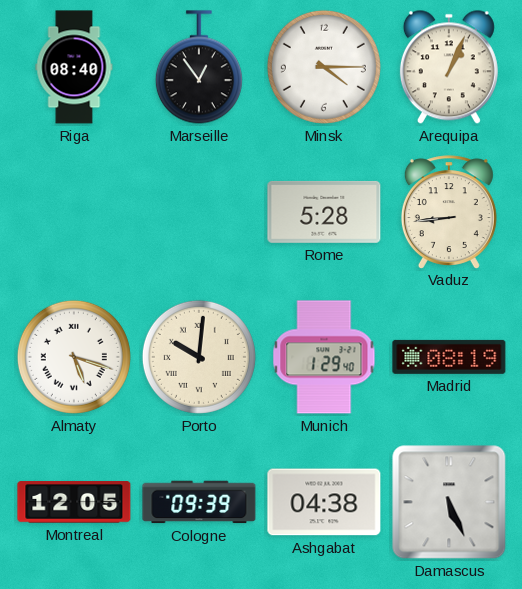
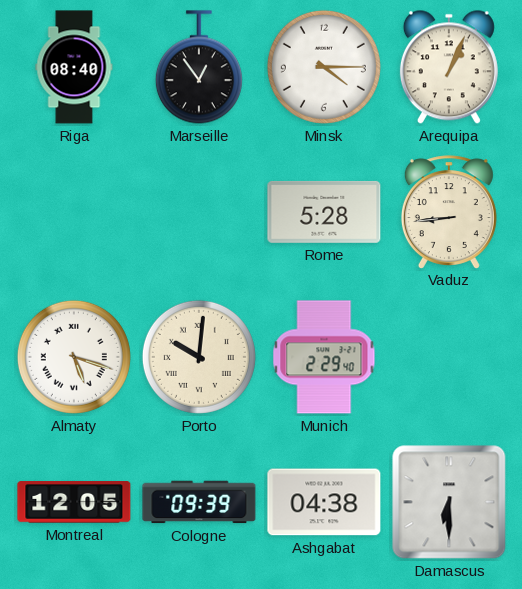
Munich: 1:29 -> 2:29
Madrid: 08:19 -> none
Damascus: 5:26 -> 6:30
